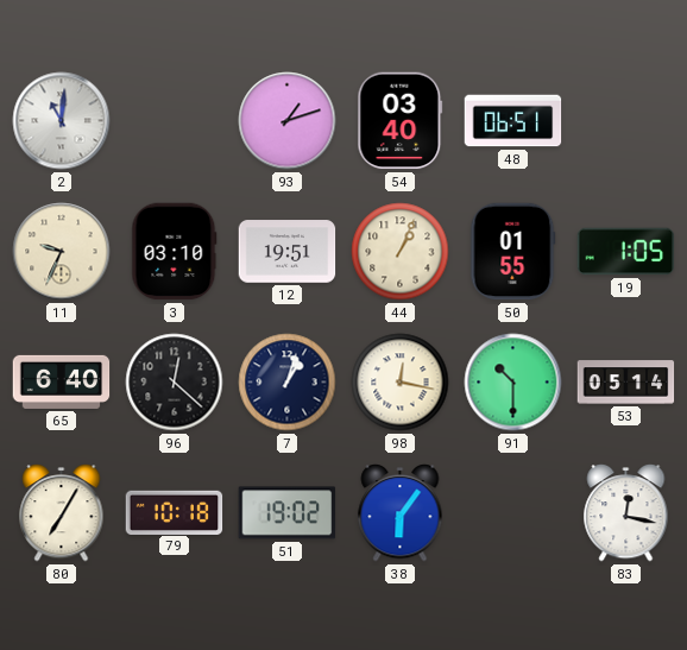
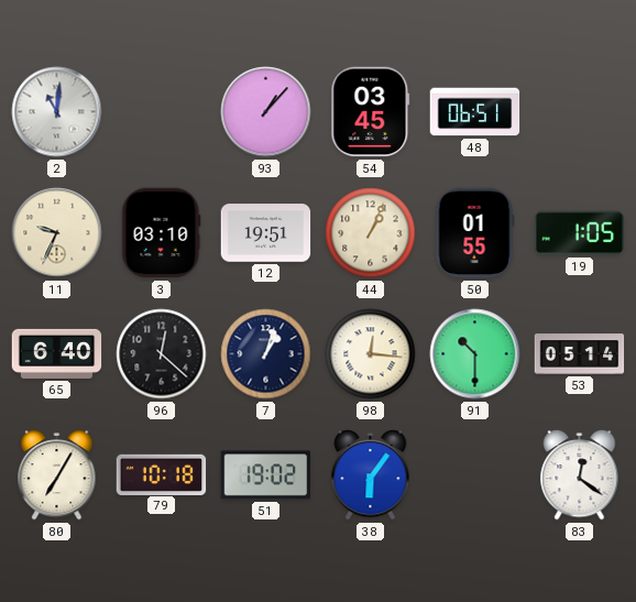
93: 1:12 -> 1:07
54: 03:40 -> 03:45
98: 12:17 -> 12:16
83: 12:17 -> 12:21
